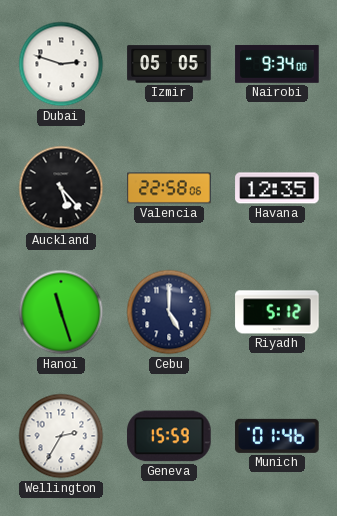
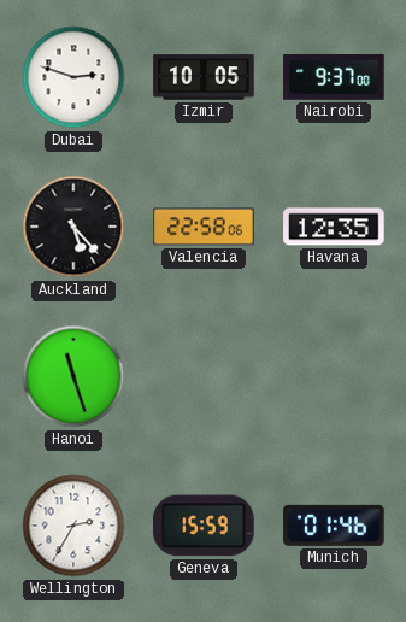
Izmir: 05:05 -> 10:05
Nairobi: 9:34 -> 9:37
Cebu: 5:00 -> none
Riyadh: 5:12 -> none
